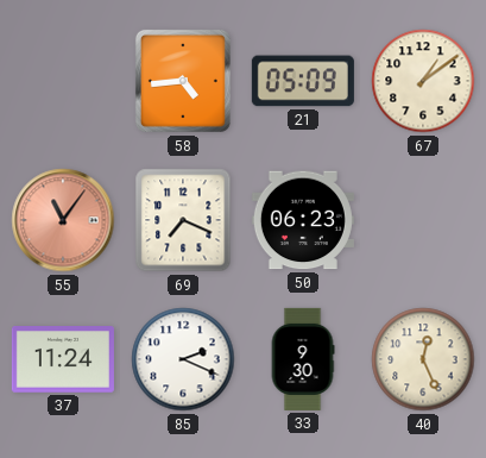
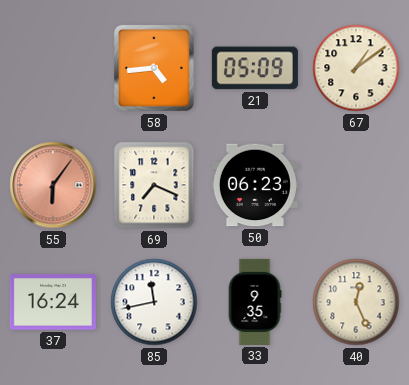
55: 11:06 -> 6:06
37: 11:24 -> 16:24
85: 2:19 -> 11:43
33: 9:30 -> 9:35
